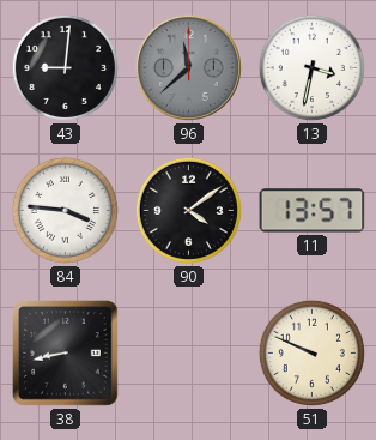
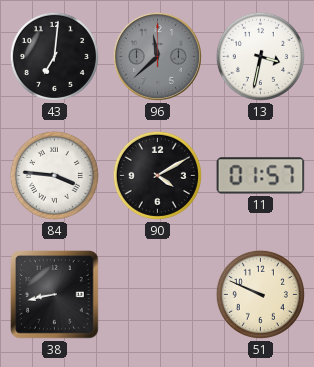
43: 9:01 -> 7:01
90: 4:09 -> 4:10
11: 13:57 -> 01:57
